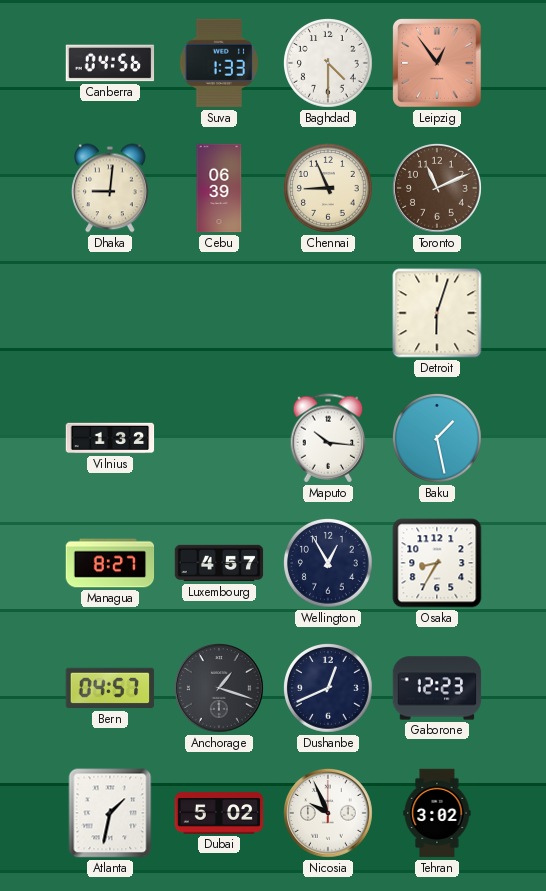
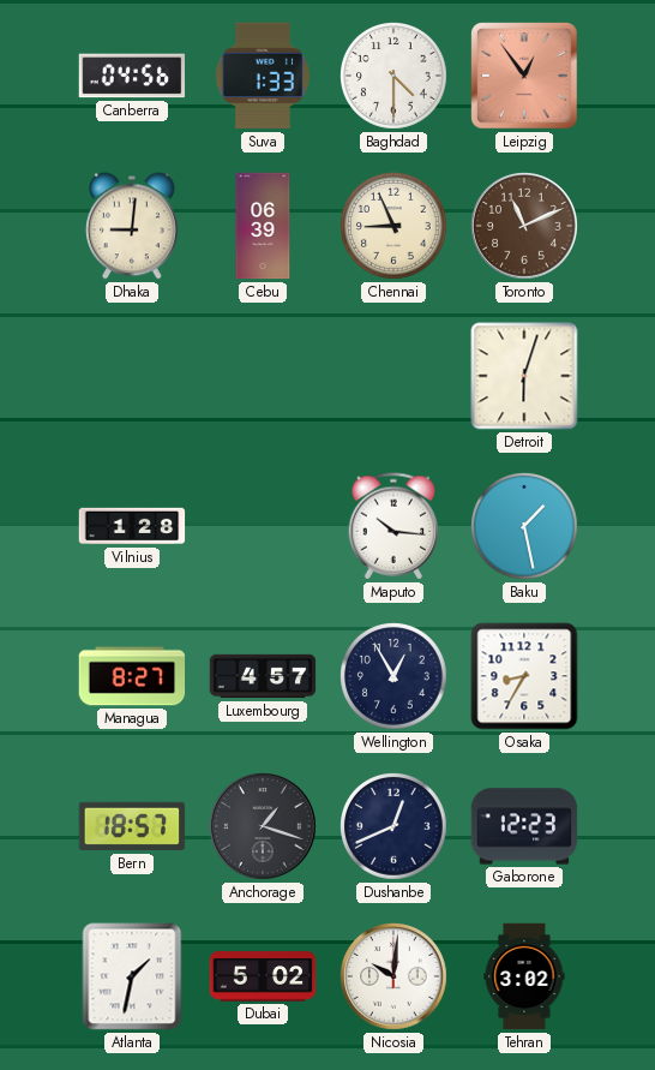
Vilnius: 1:32 -> 1:28
Bern: 04:57 -> 18:57
Nicosia: 9:56 -> 10:01
